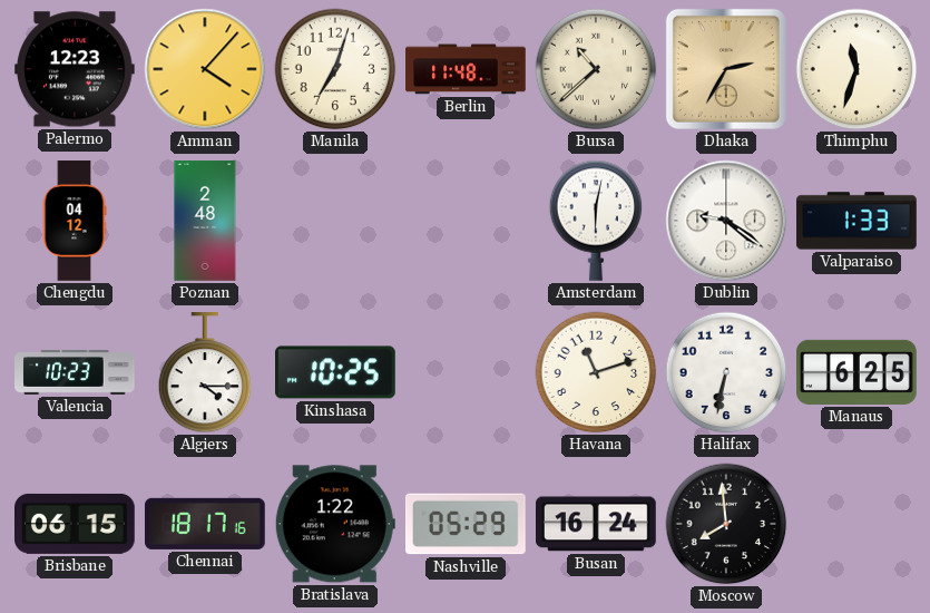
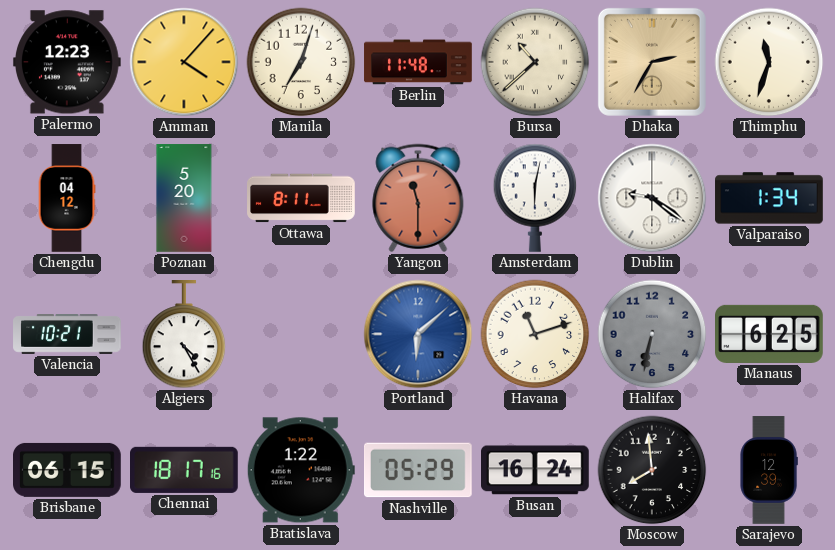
Poznan: 2:48 -> 5:20
Ottawa: none -> 8:11
Yangon: none -> 11:30
Valparaiso: 1:33 -> 1:34
Valencia: 10:23 -> 10:21
Algiers: 4:15 -> 4:25
Kinshasa: 10:25 -> none
Portland: none -> 6:08
Halifax dial: white -> grey
Sarajevo: none -> 12:39
